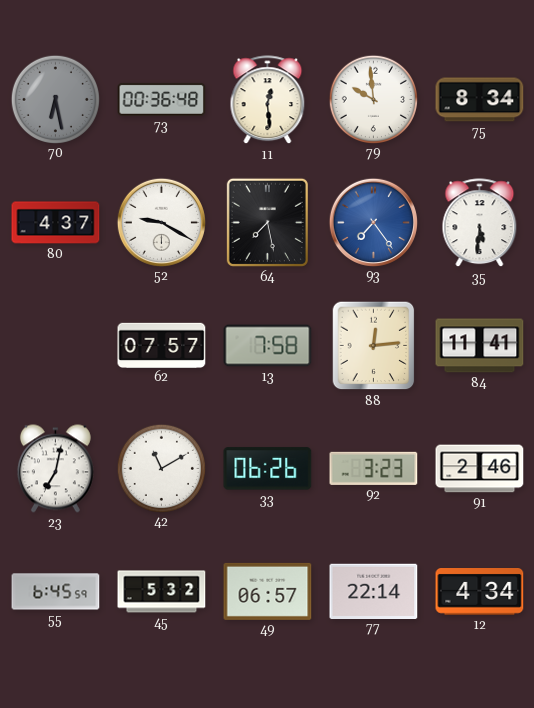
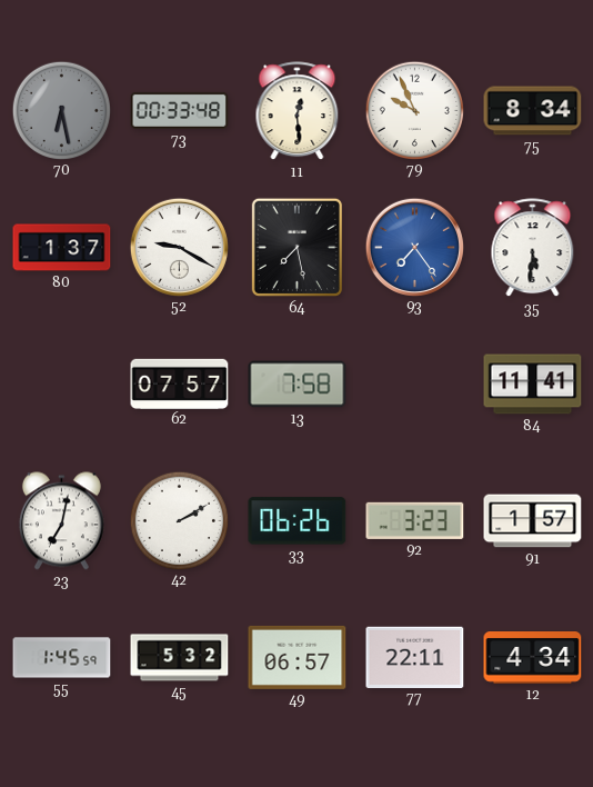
73: 00:36 -> 00:33
79: 9:59 -> 9:56
80: 4:37 -> 1:37
88: 12:14 -> none
42: 11:10 -> 2:10
91: 2:46 -> 1:57
55: 6:45 -> 1:45
77: 22:14 -> 22:11
